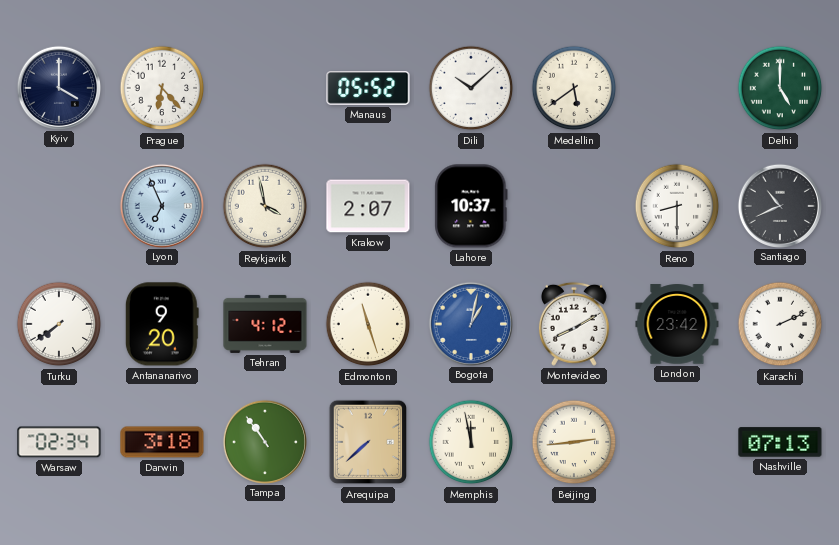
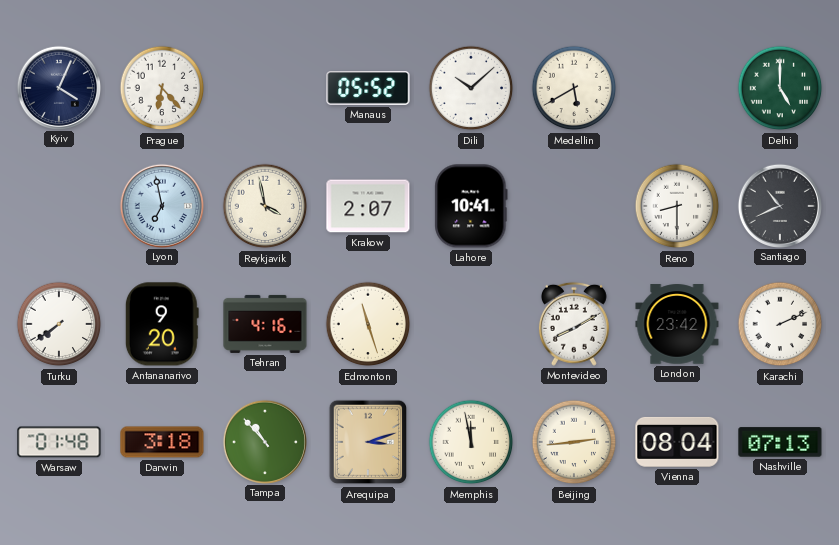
Kyiv: 4:00 -> 4:04
Medellin: 5:39 -> 5:40
Lyon: 6:56 -> 6:58
Lahore: 10:37 -> 10:41
Tehran: 4:12 -> 4:16
Bogota: 1:02 -> none
Warsaw: 02:34 -> 01:48
Tampa: 10:54 -> 10:53
Arequipa: 7:38 -> 3:12
Vienna: none -> 08:04
